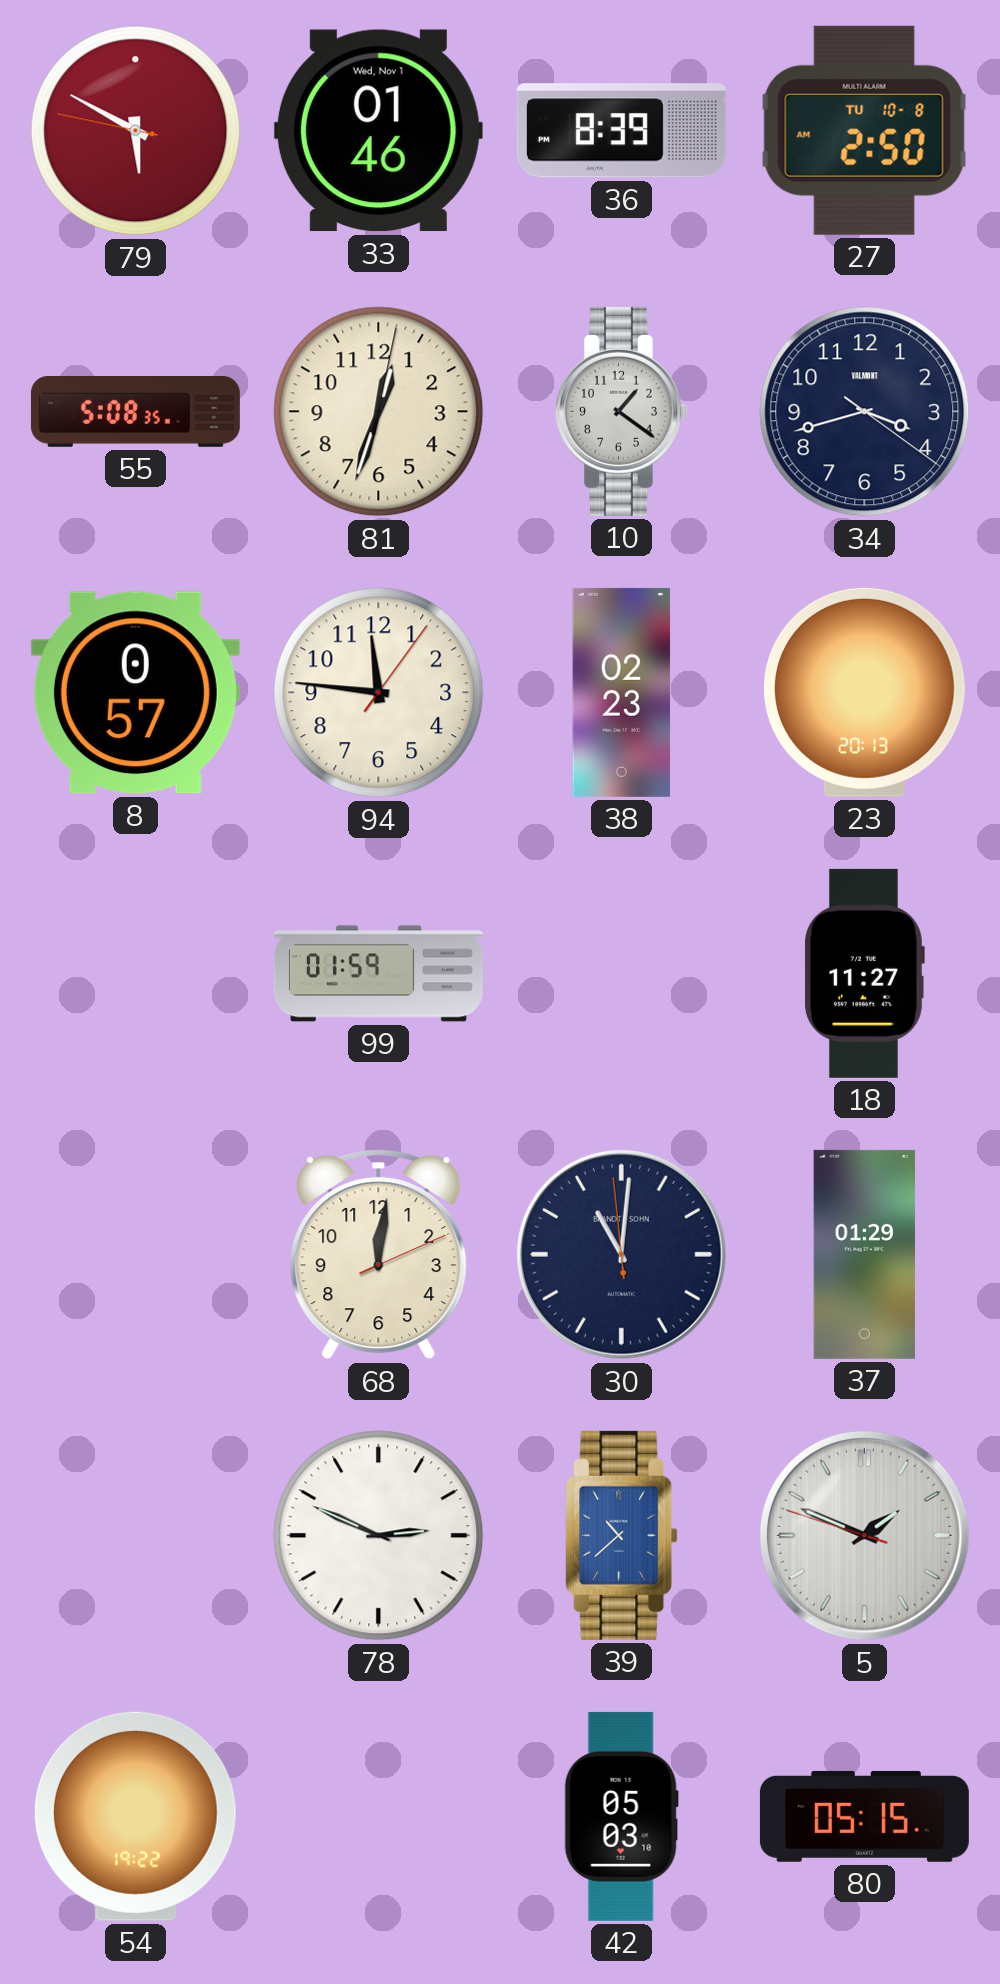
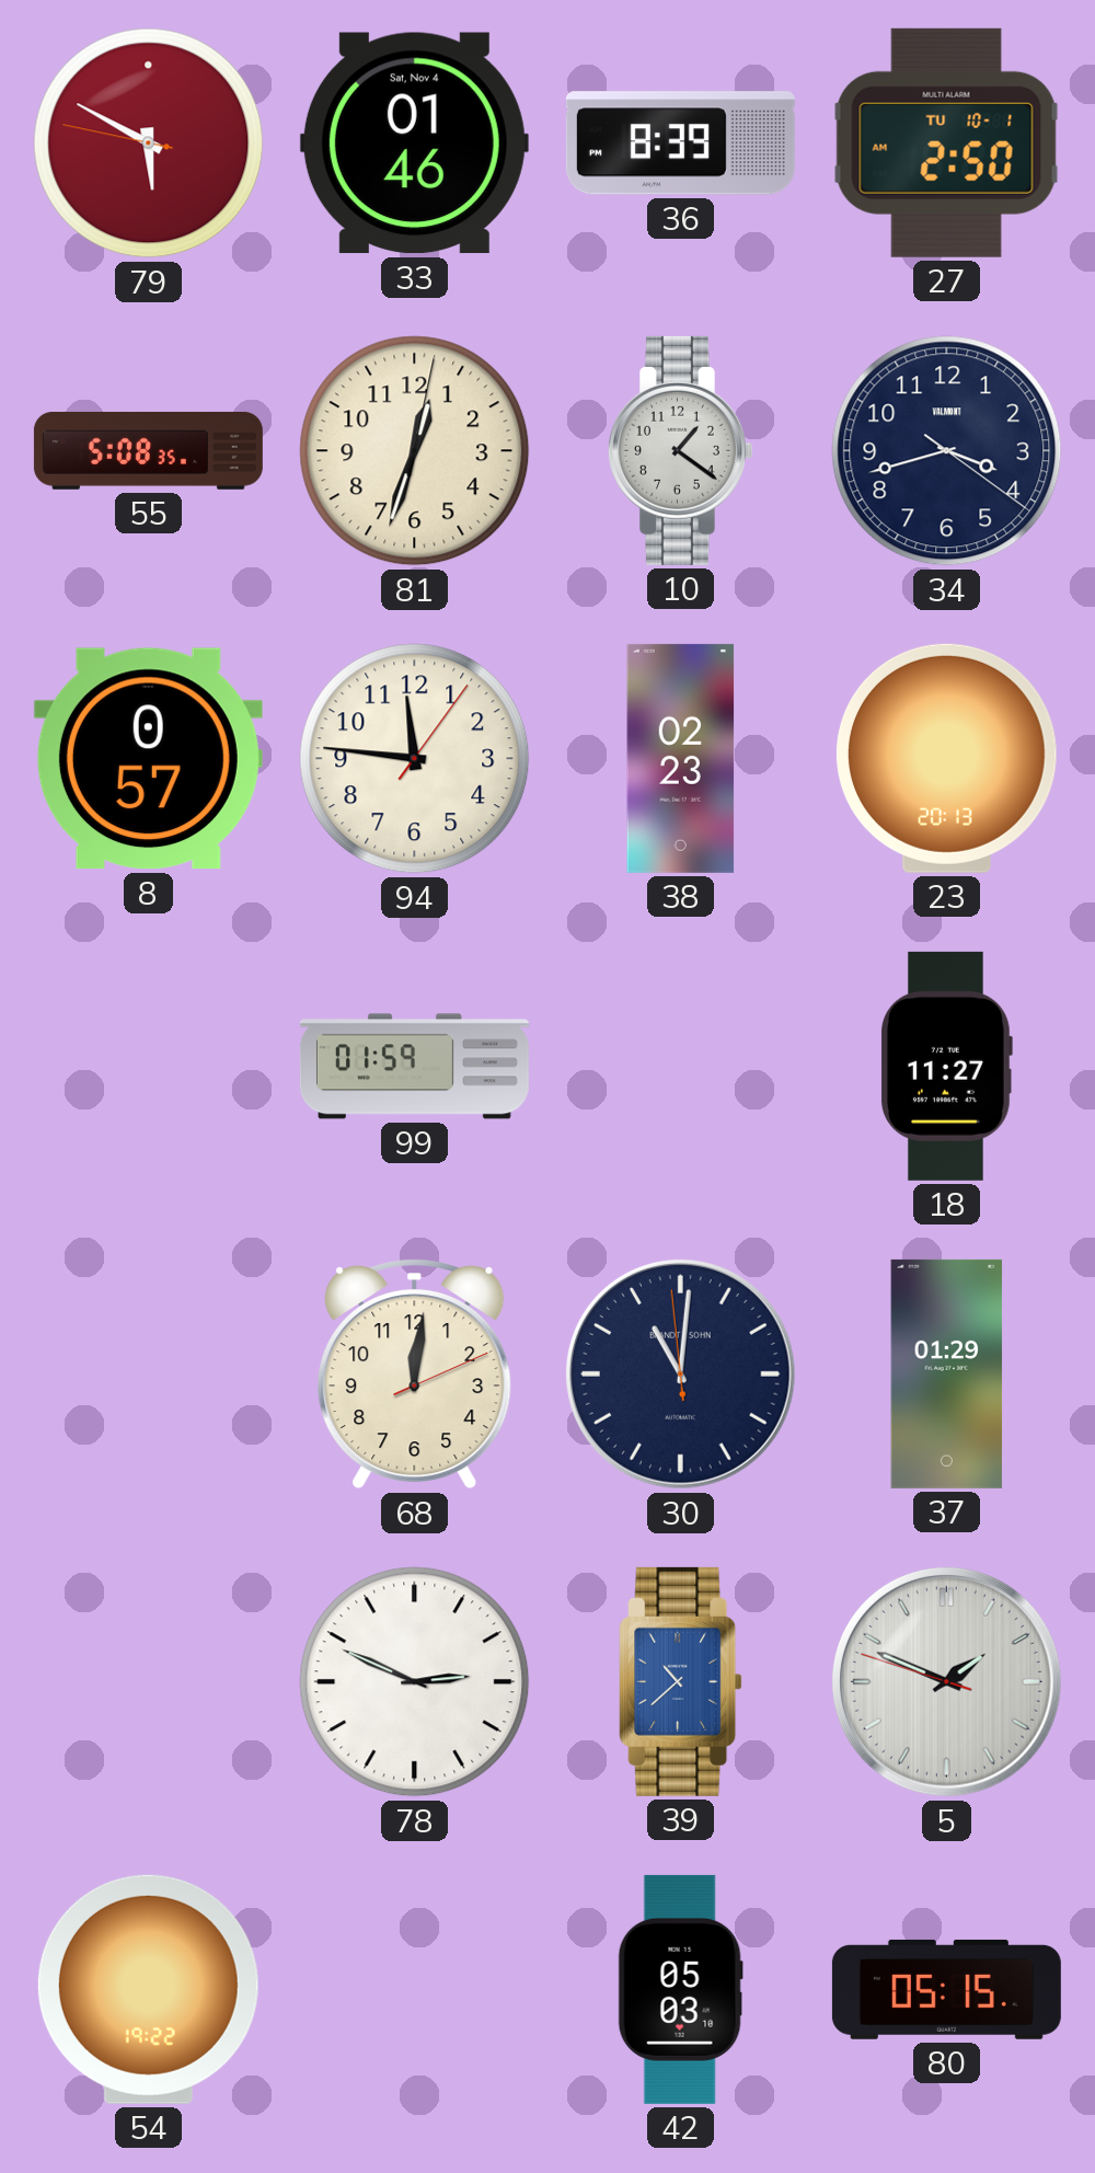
33 date: Wed, Nov 1 -> Sat, Nov 4
27 date: TU 10-8 -> TU 10-1
